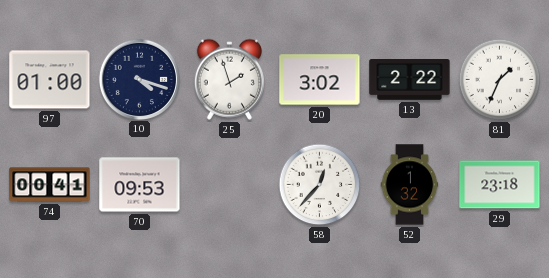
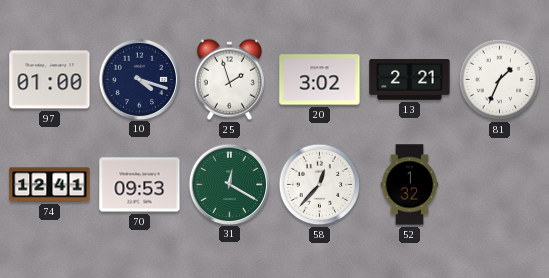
13: 2:22 -> 2:21
74: 00:41 -> 12:41
31: none -> 12:20
29: 23:18 -> none
